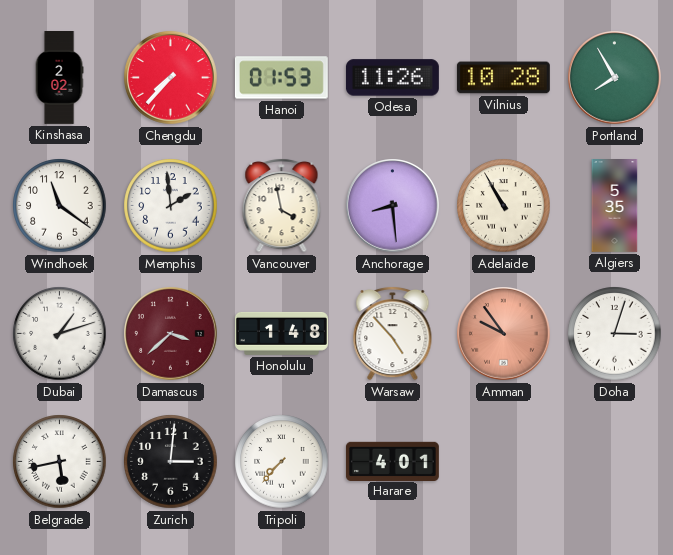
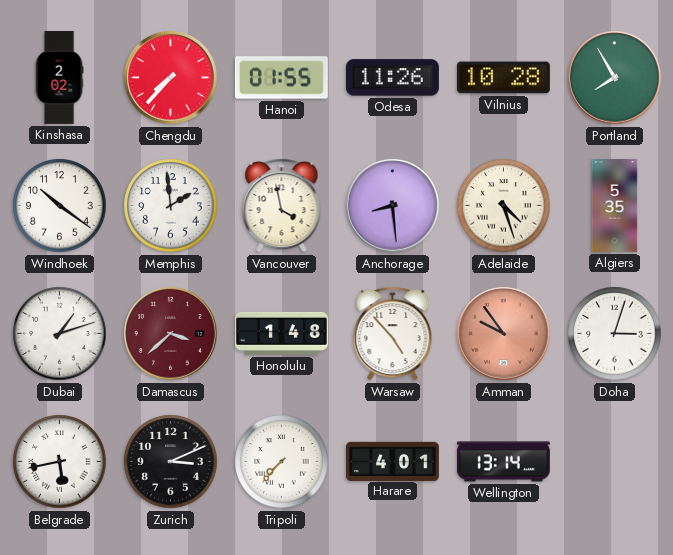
Hanoi: 01:53 -> 01:55
Windhoek: 11:21 -> 10:21
Adelaide: 10:55 -> 4:27
Zurich: 3:01 -> 3:11
Wellington: none -> 13:14
